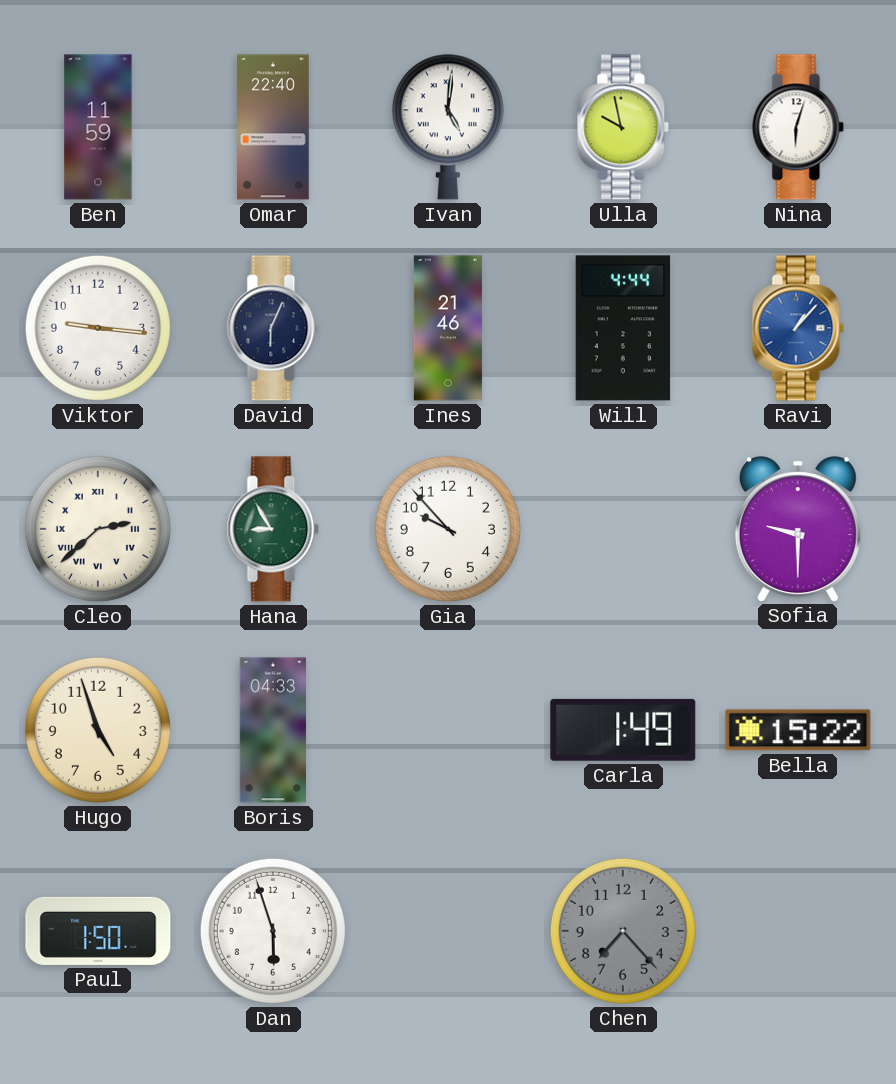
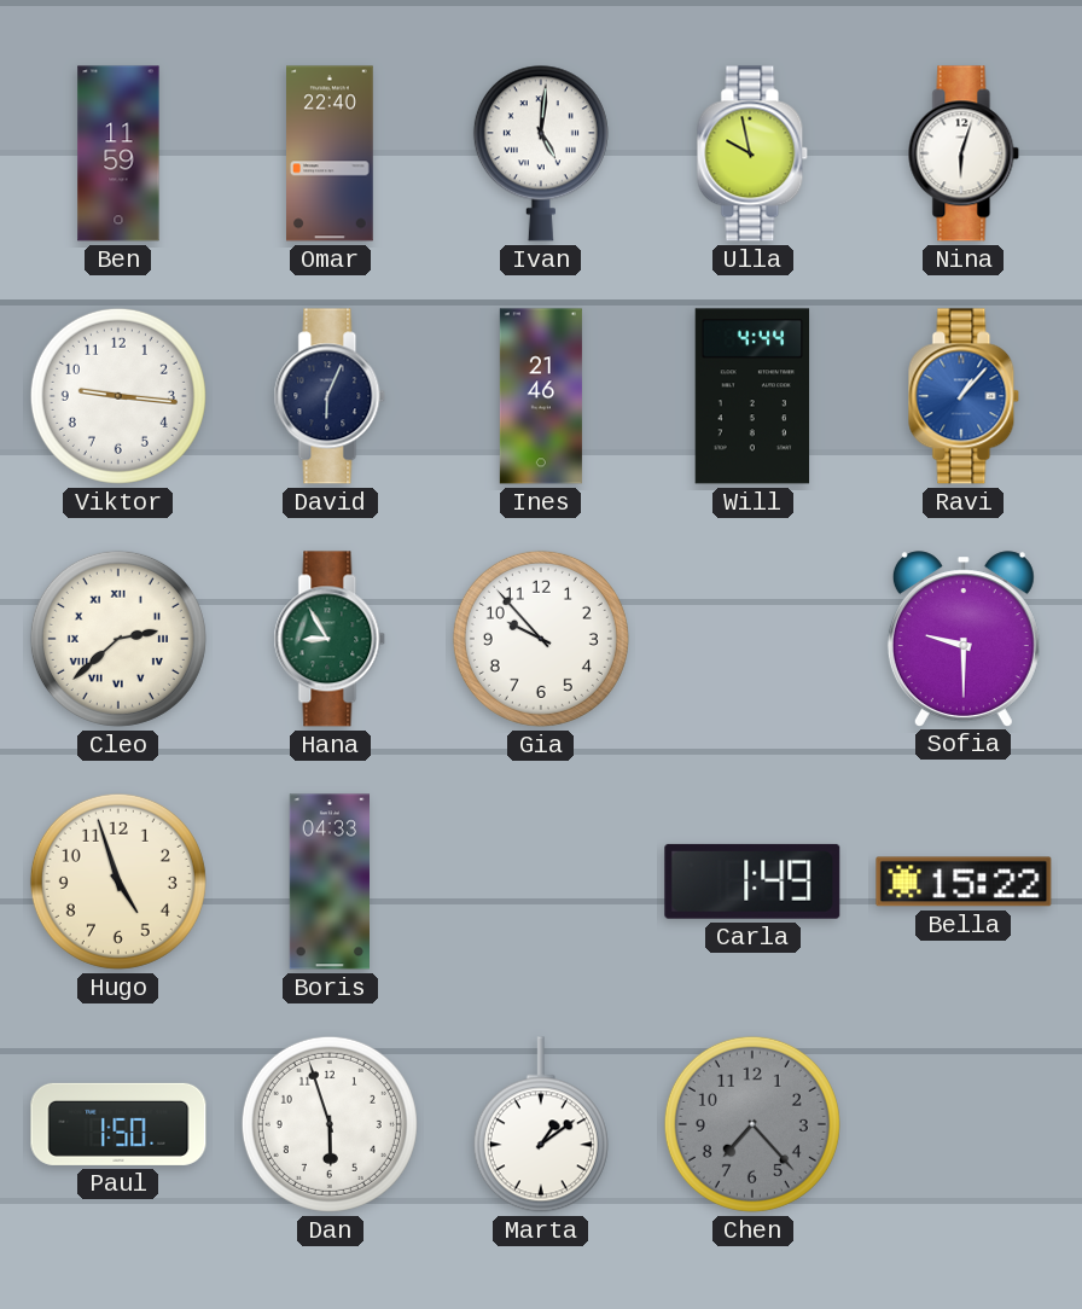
Marta: none -> 1:09
